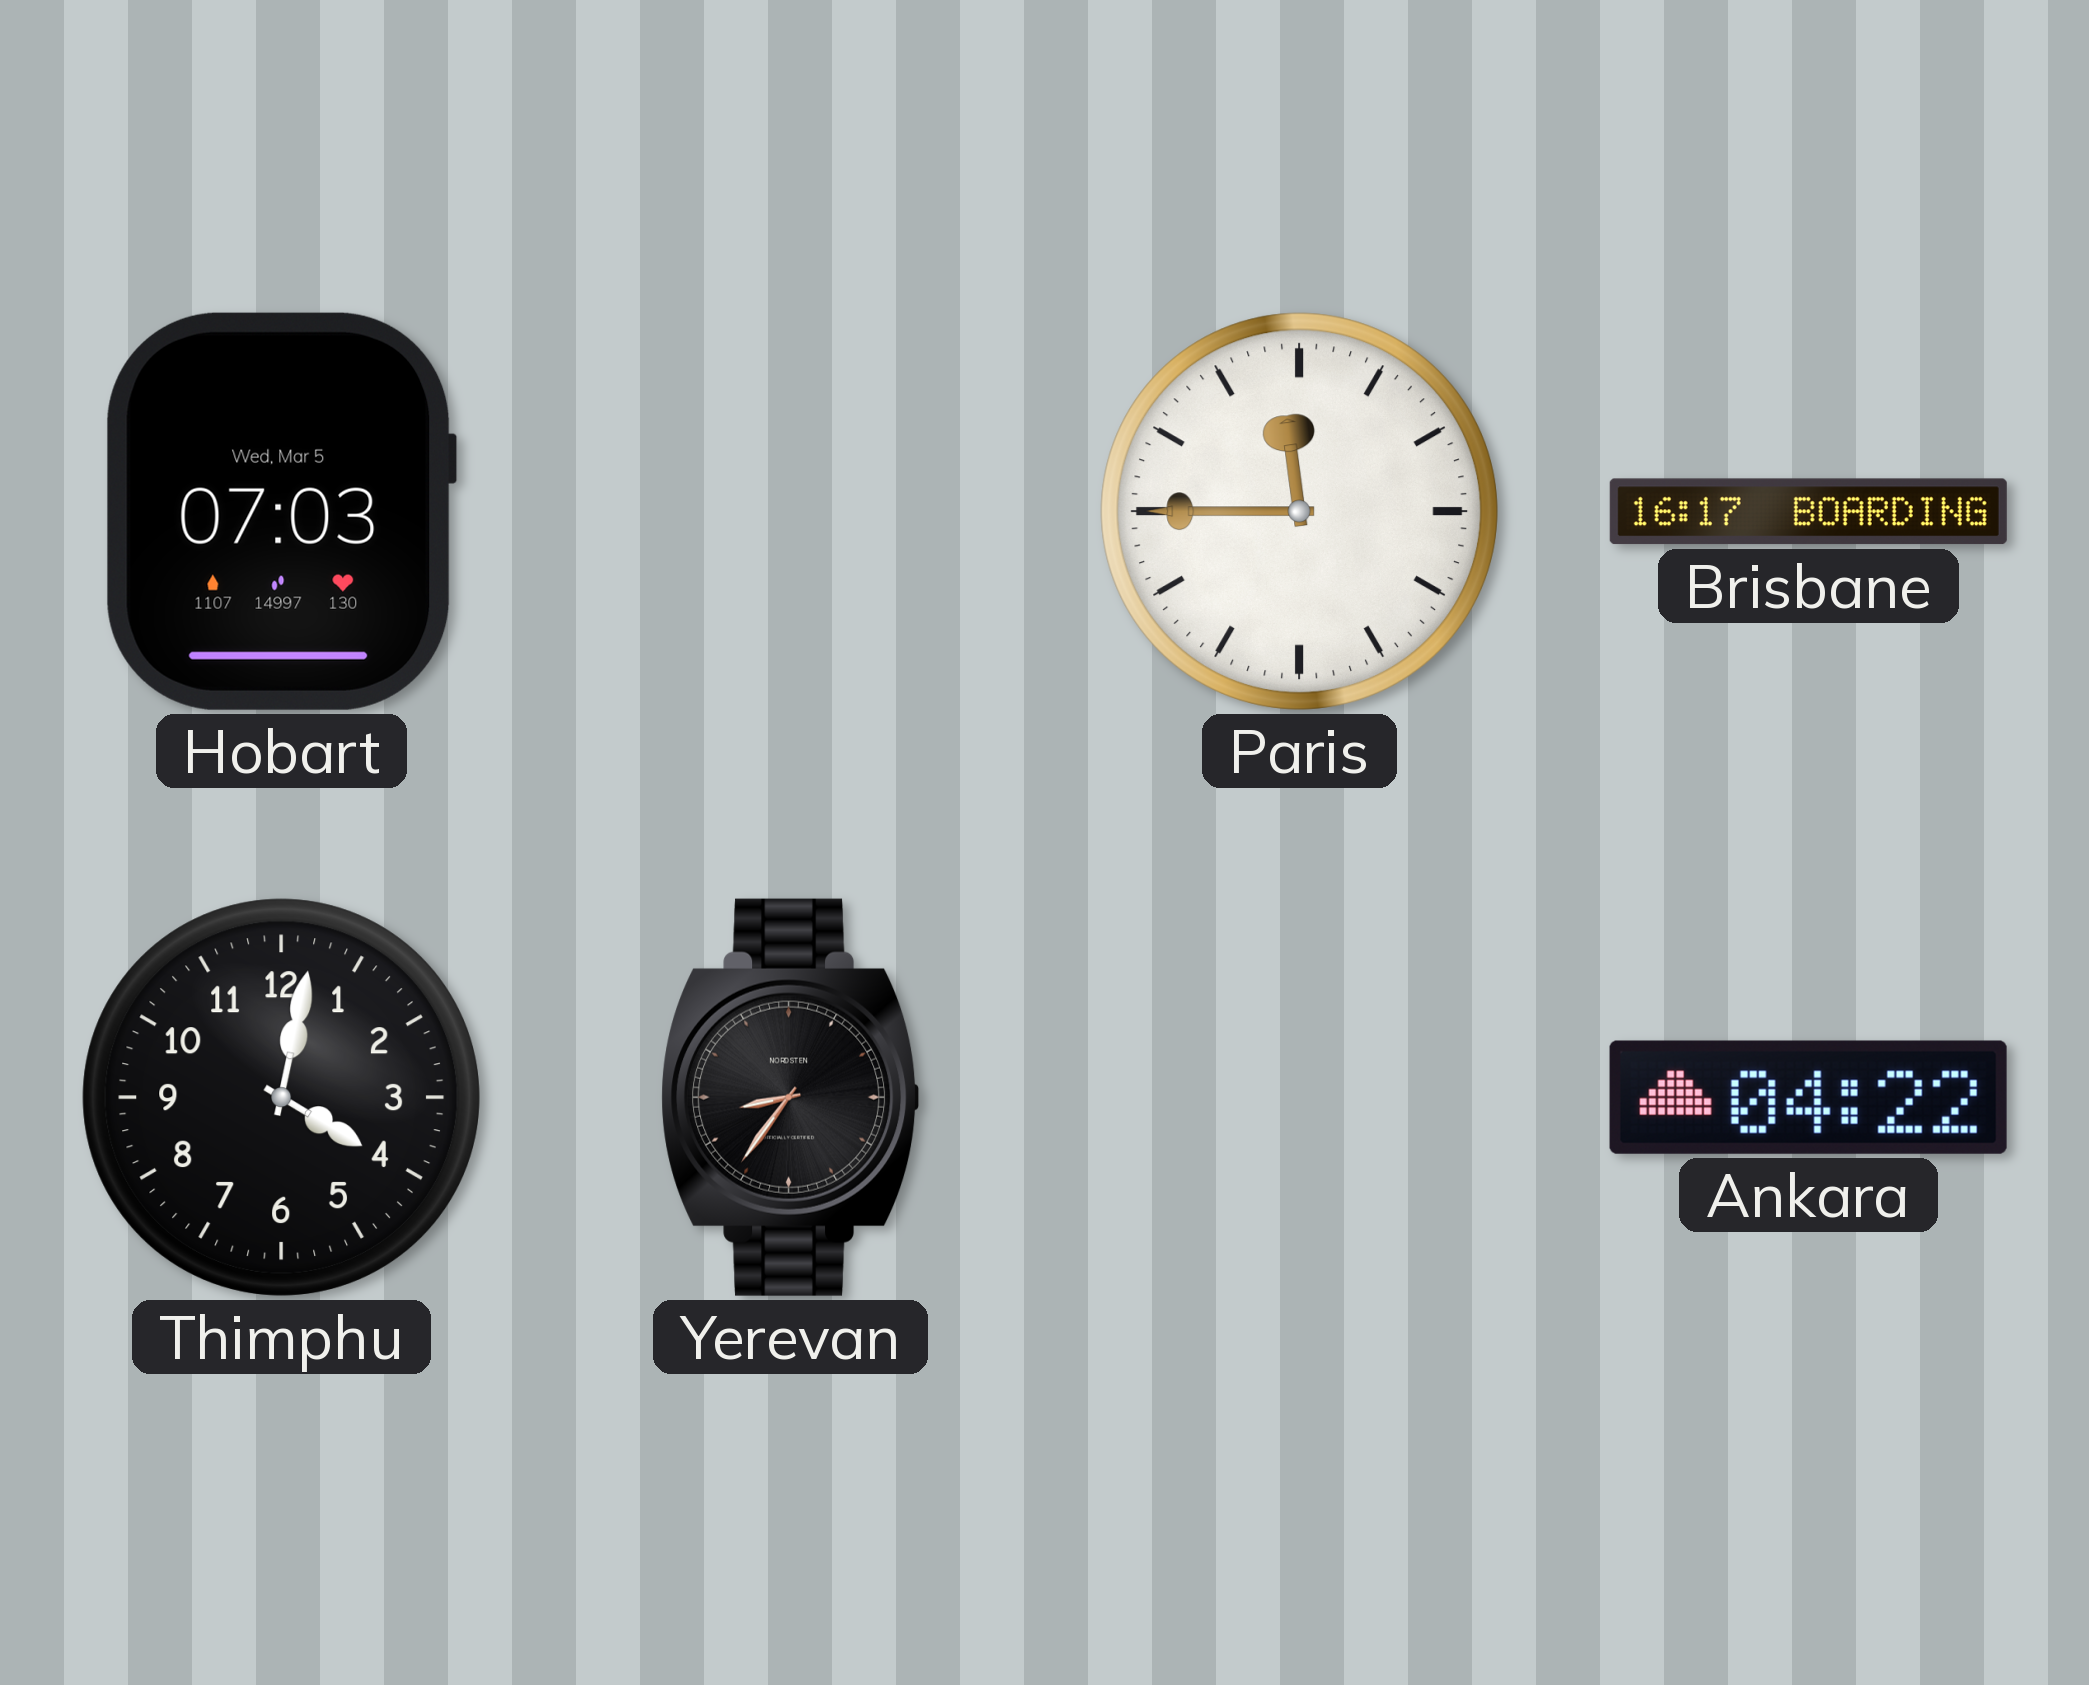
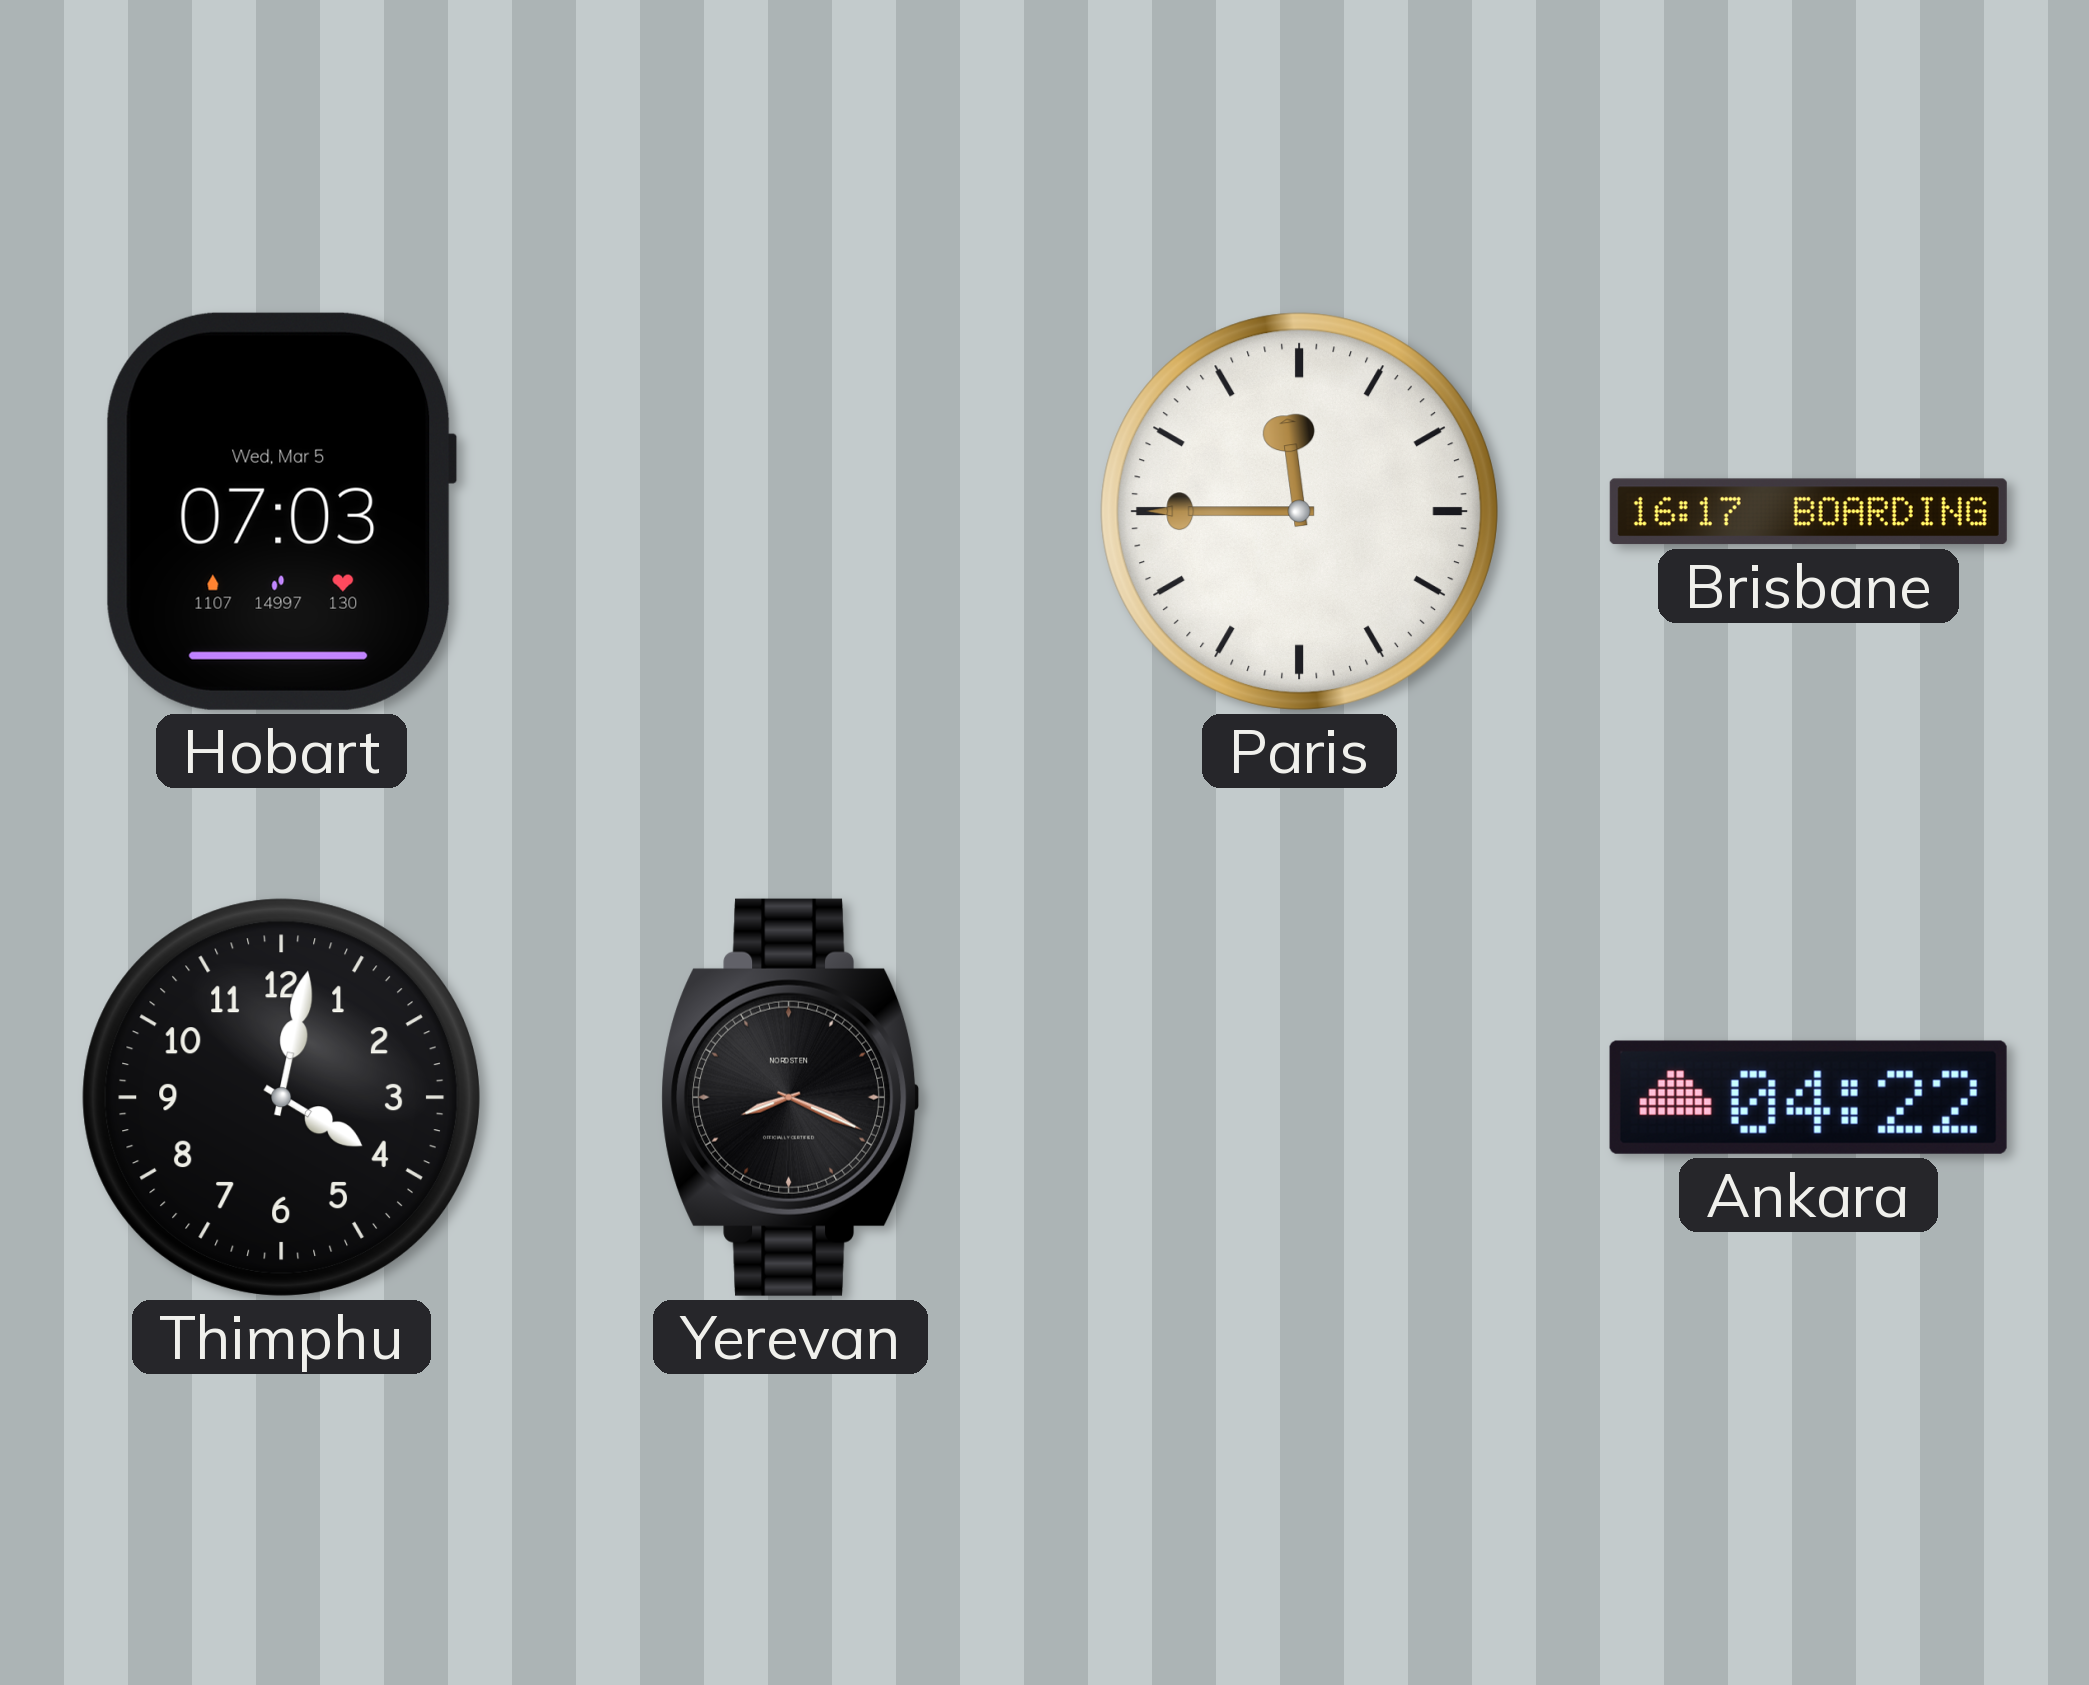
Yerevan: 8:36 -> 8:19
